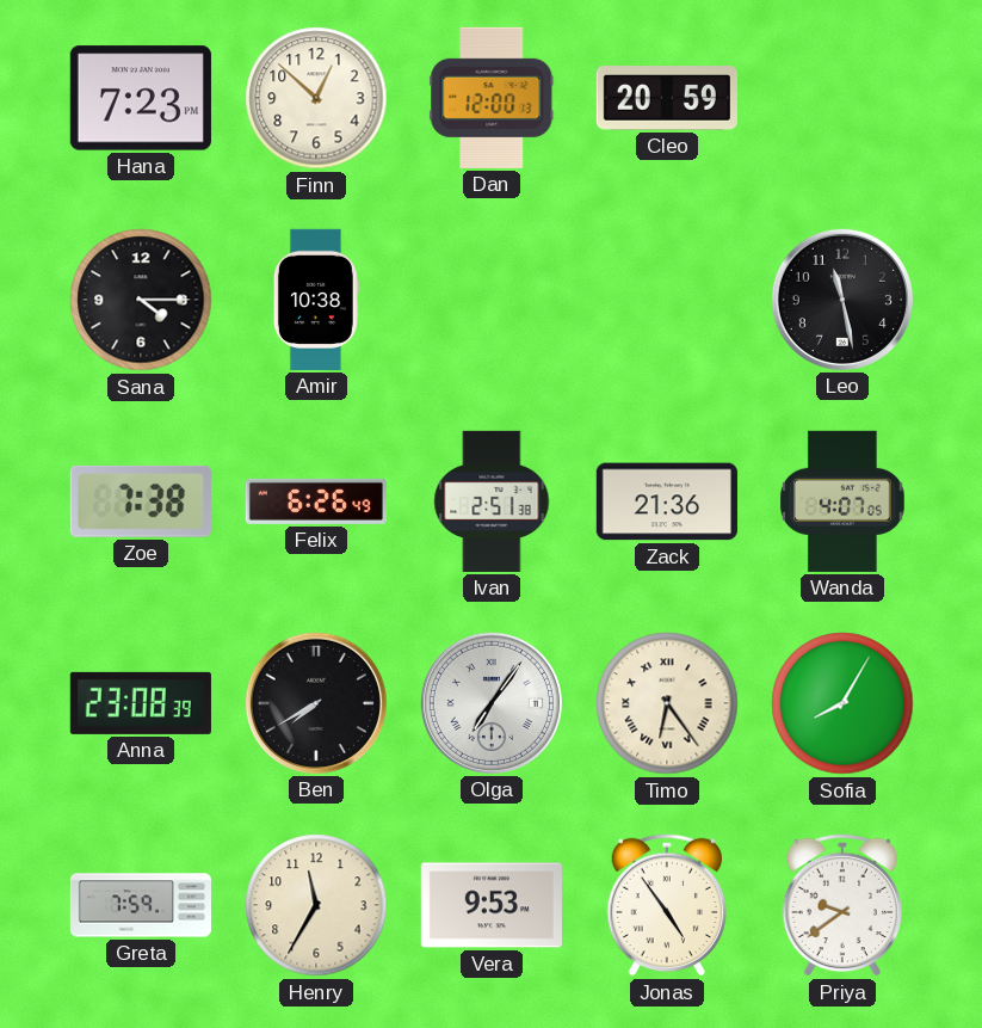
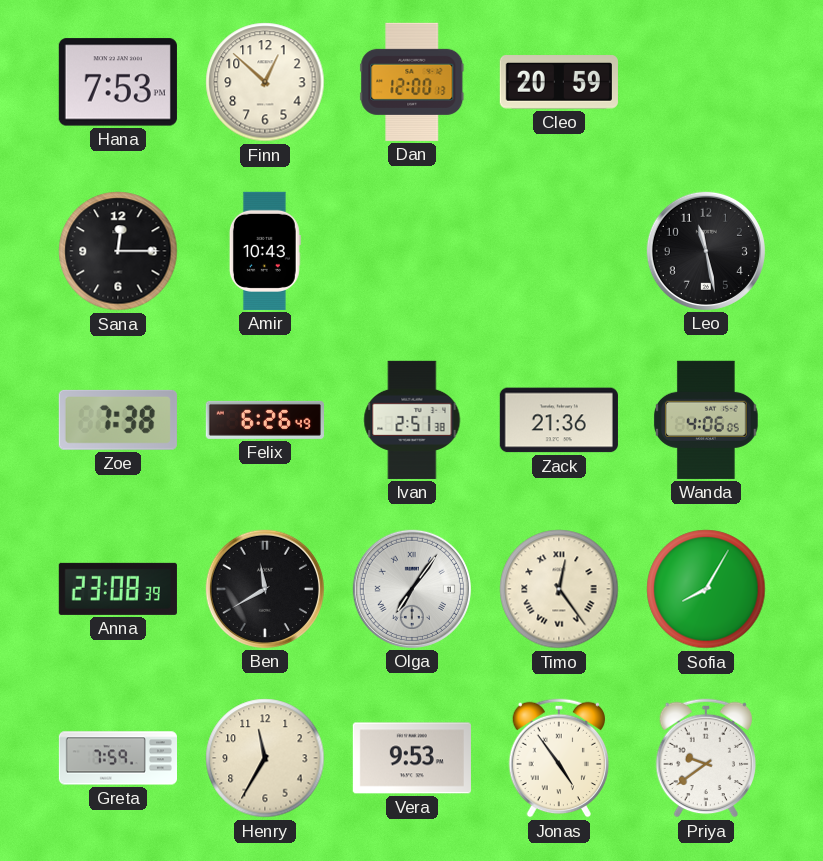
Hana: 7:23 -> 7:53
Sana: 4:15 -> 12:15
Amir: 10:38 -> 10:43
Wanda: 4:07 -> 4:06
Ben: 7:40 -> 11:40
Timo: 6:24 -> 12:24
